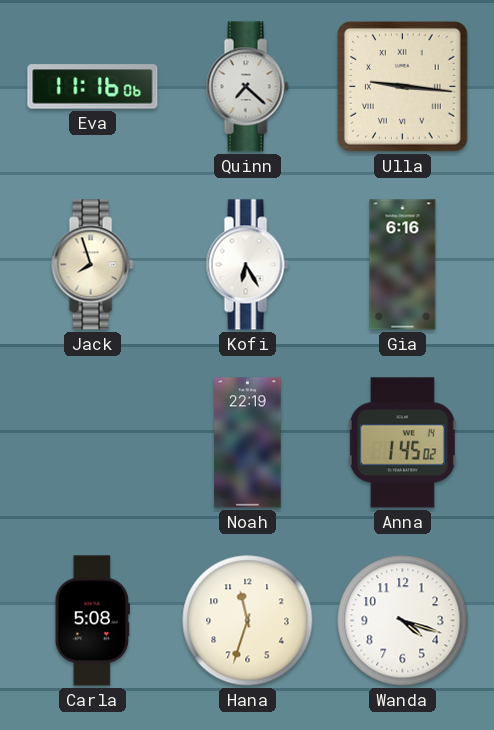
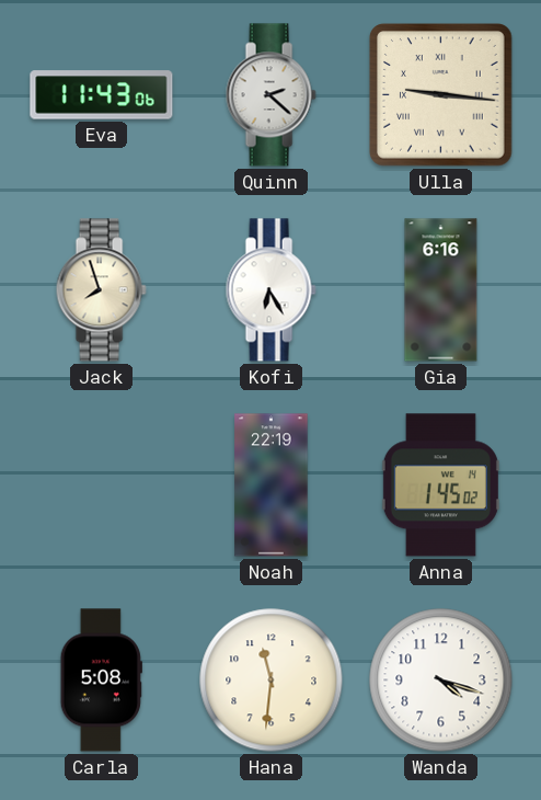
Eva: 11:16 -> 11:43
Quinn: 7:22 -> 2:22
Hana: 11:33 -> 11:31
